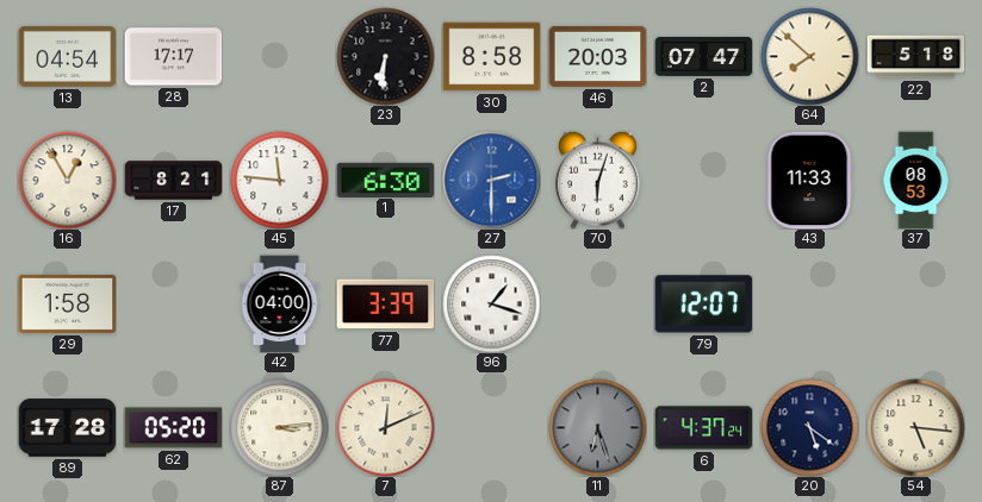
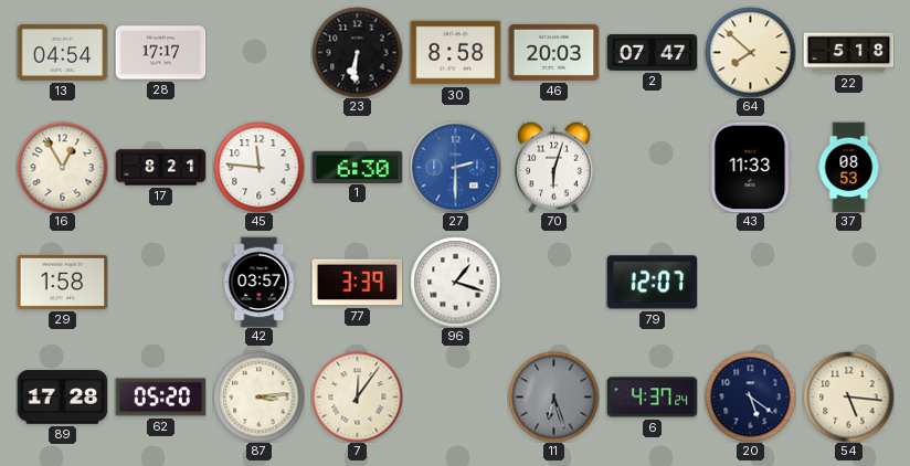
42: 04:00 -> 03:57
7: 12:11 -> 12:06
